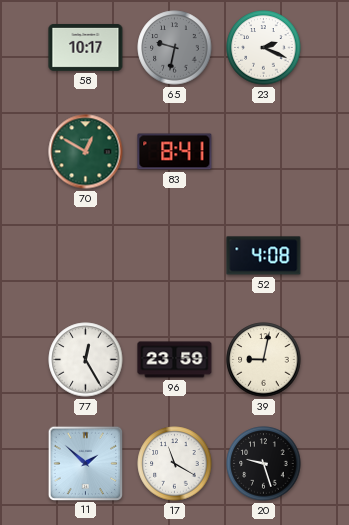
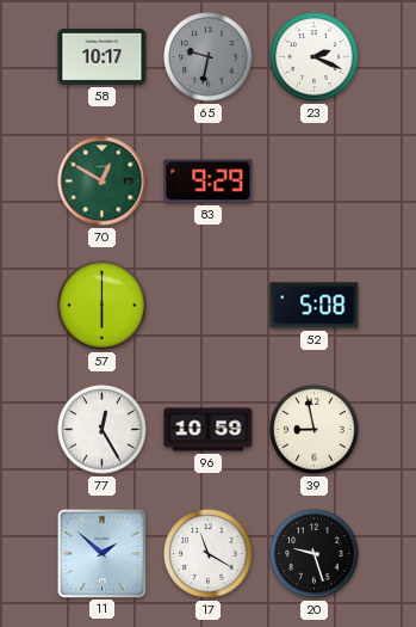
83: 8:41 -> 9:29
57: none -> 6:00
52: 4:08 -> 5:08
96: 23:59 -> 10:59
39: 9:02 -> 8:58
